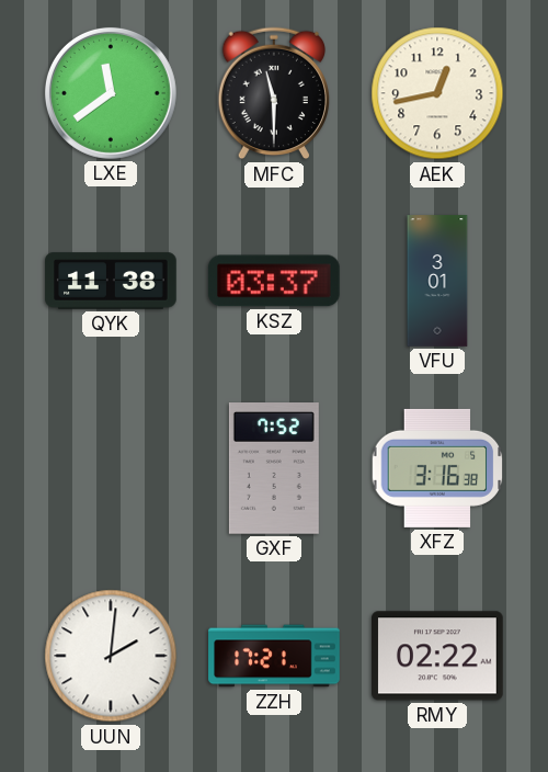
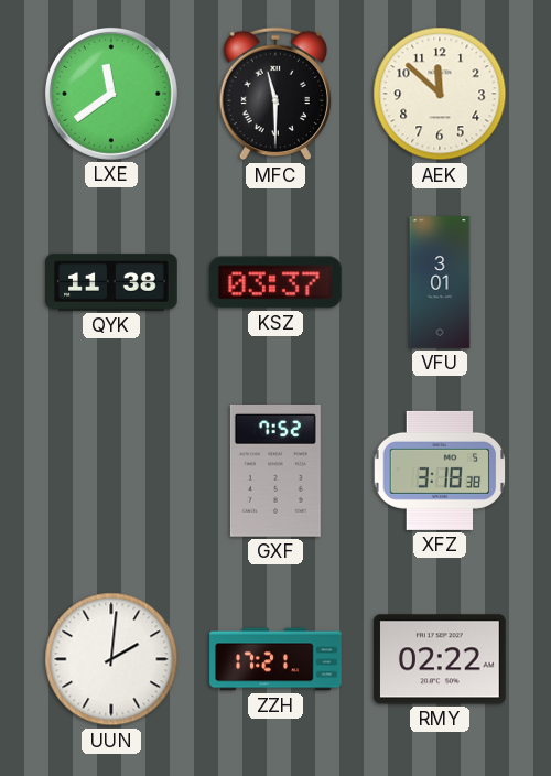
AEK: 12:43 -> 11:52
XFZ: 3:16 -> 3:18
